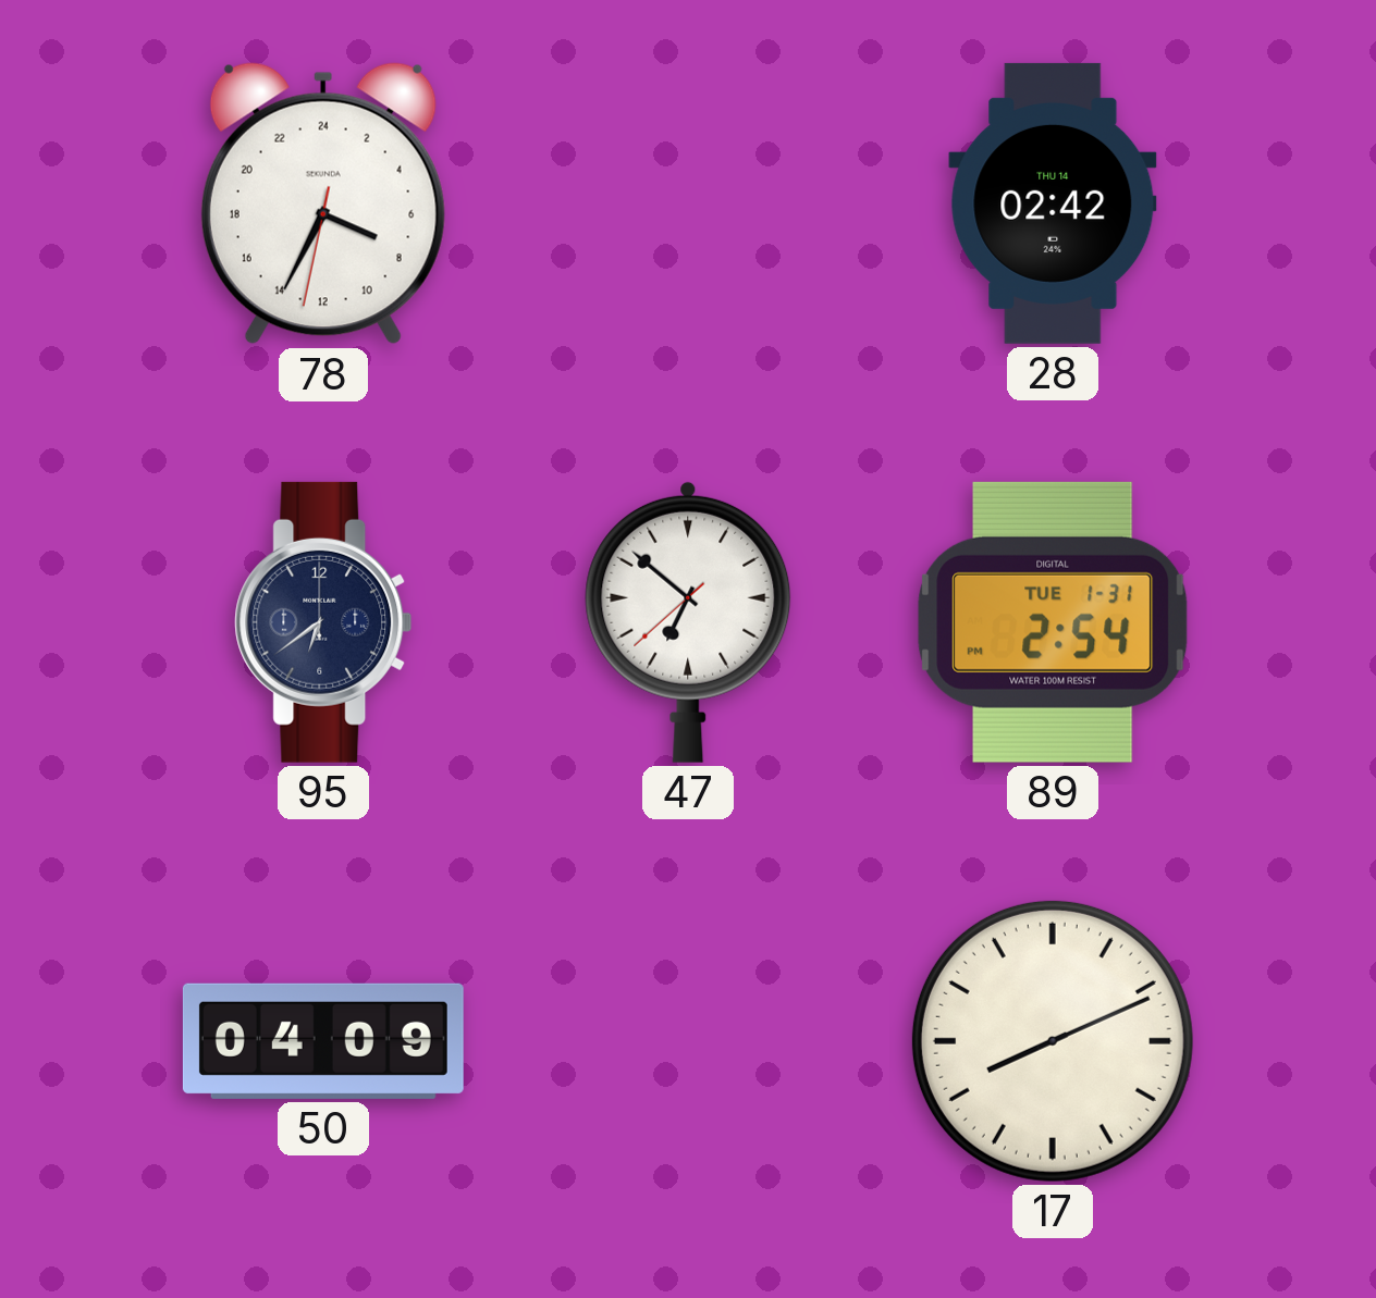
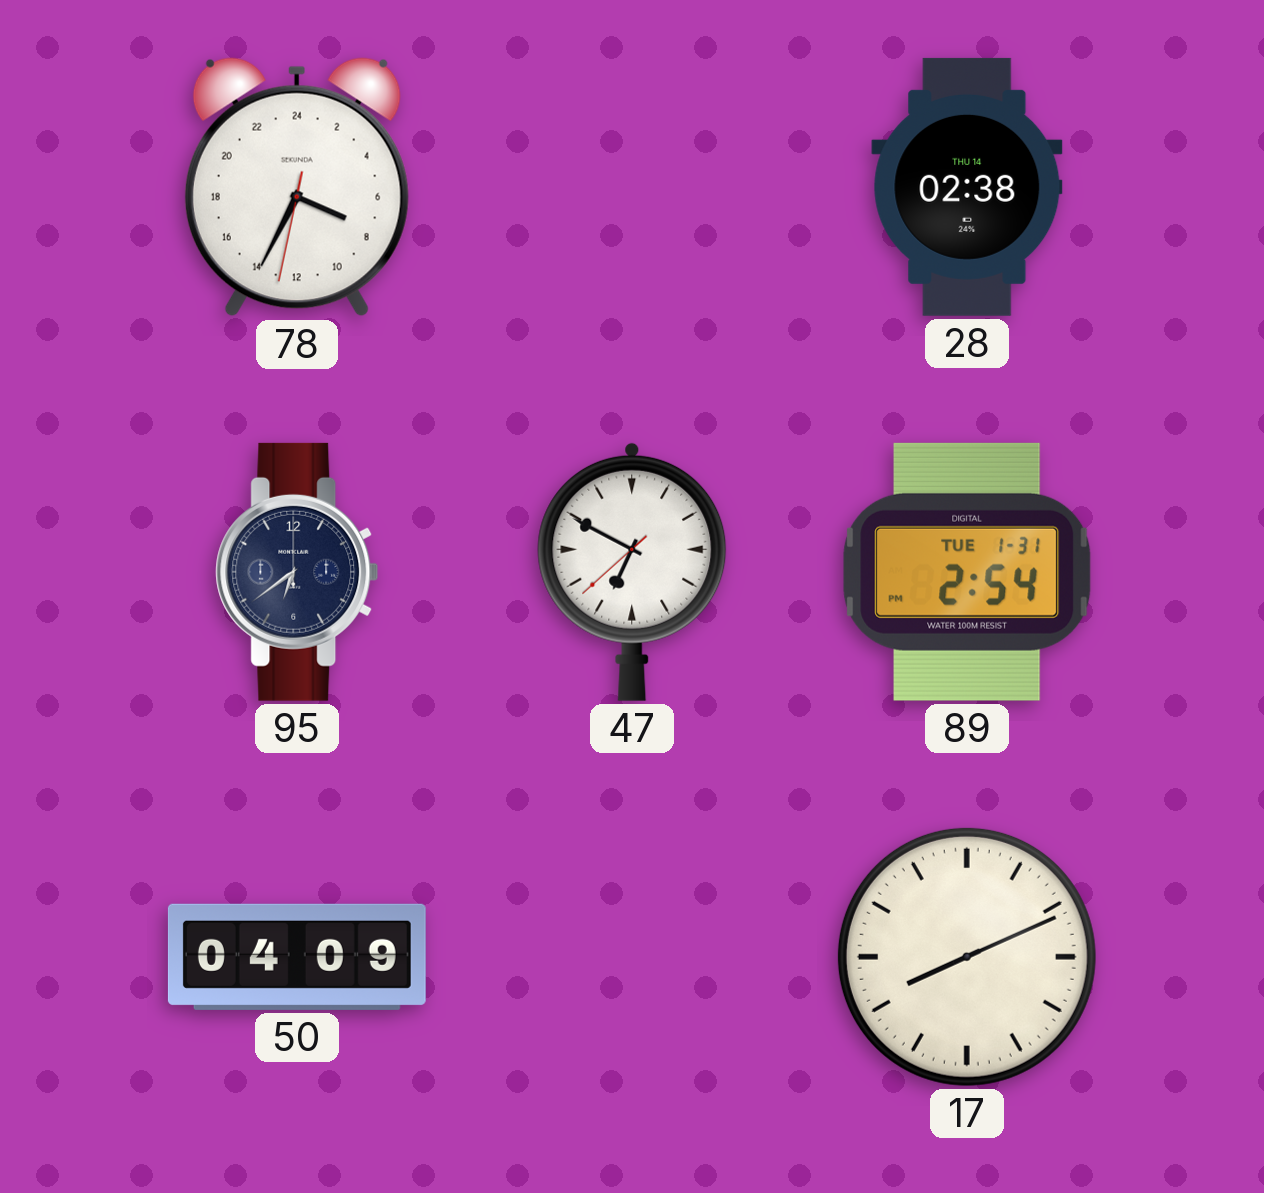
28: 02:42 -> 02:38
47: 6:51 -> 6:49
